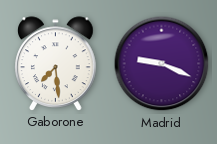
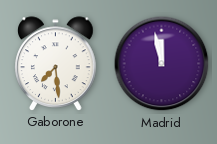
Madrid: 9:19 -> 11:58
